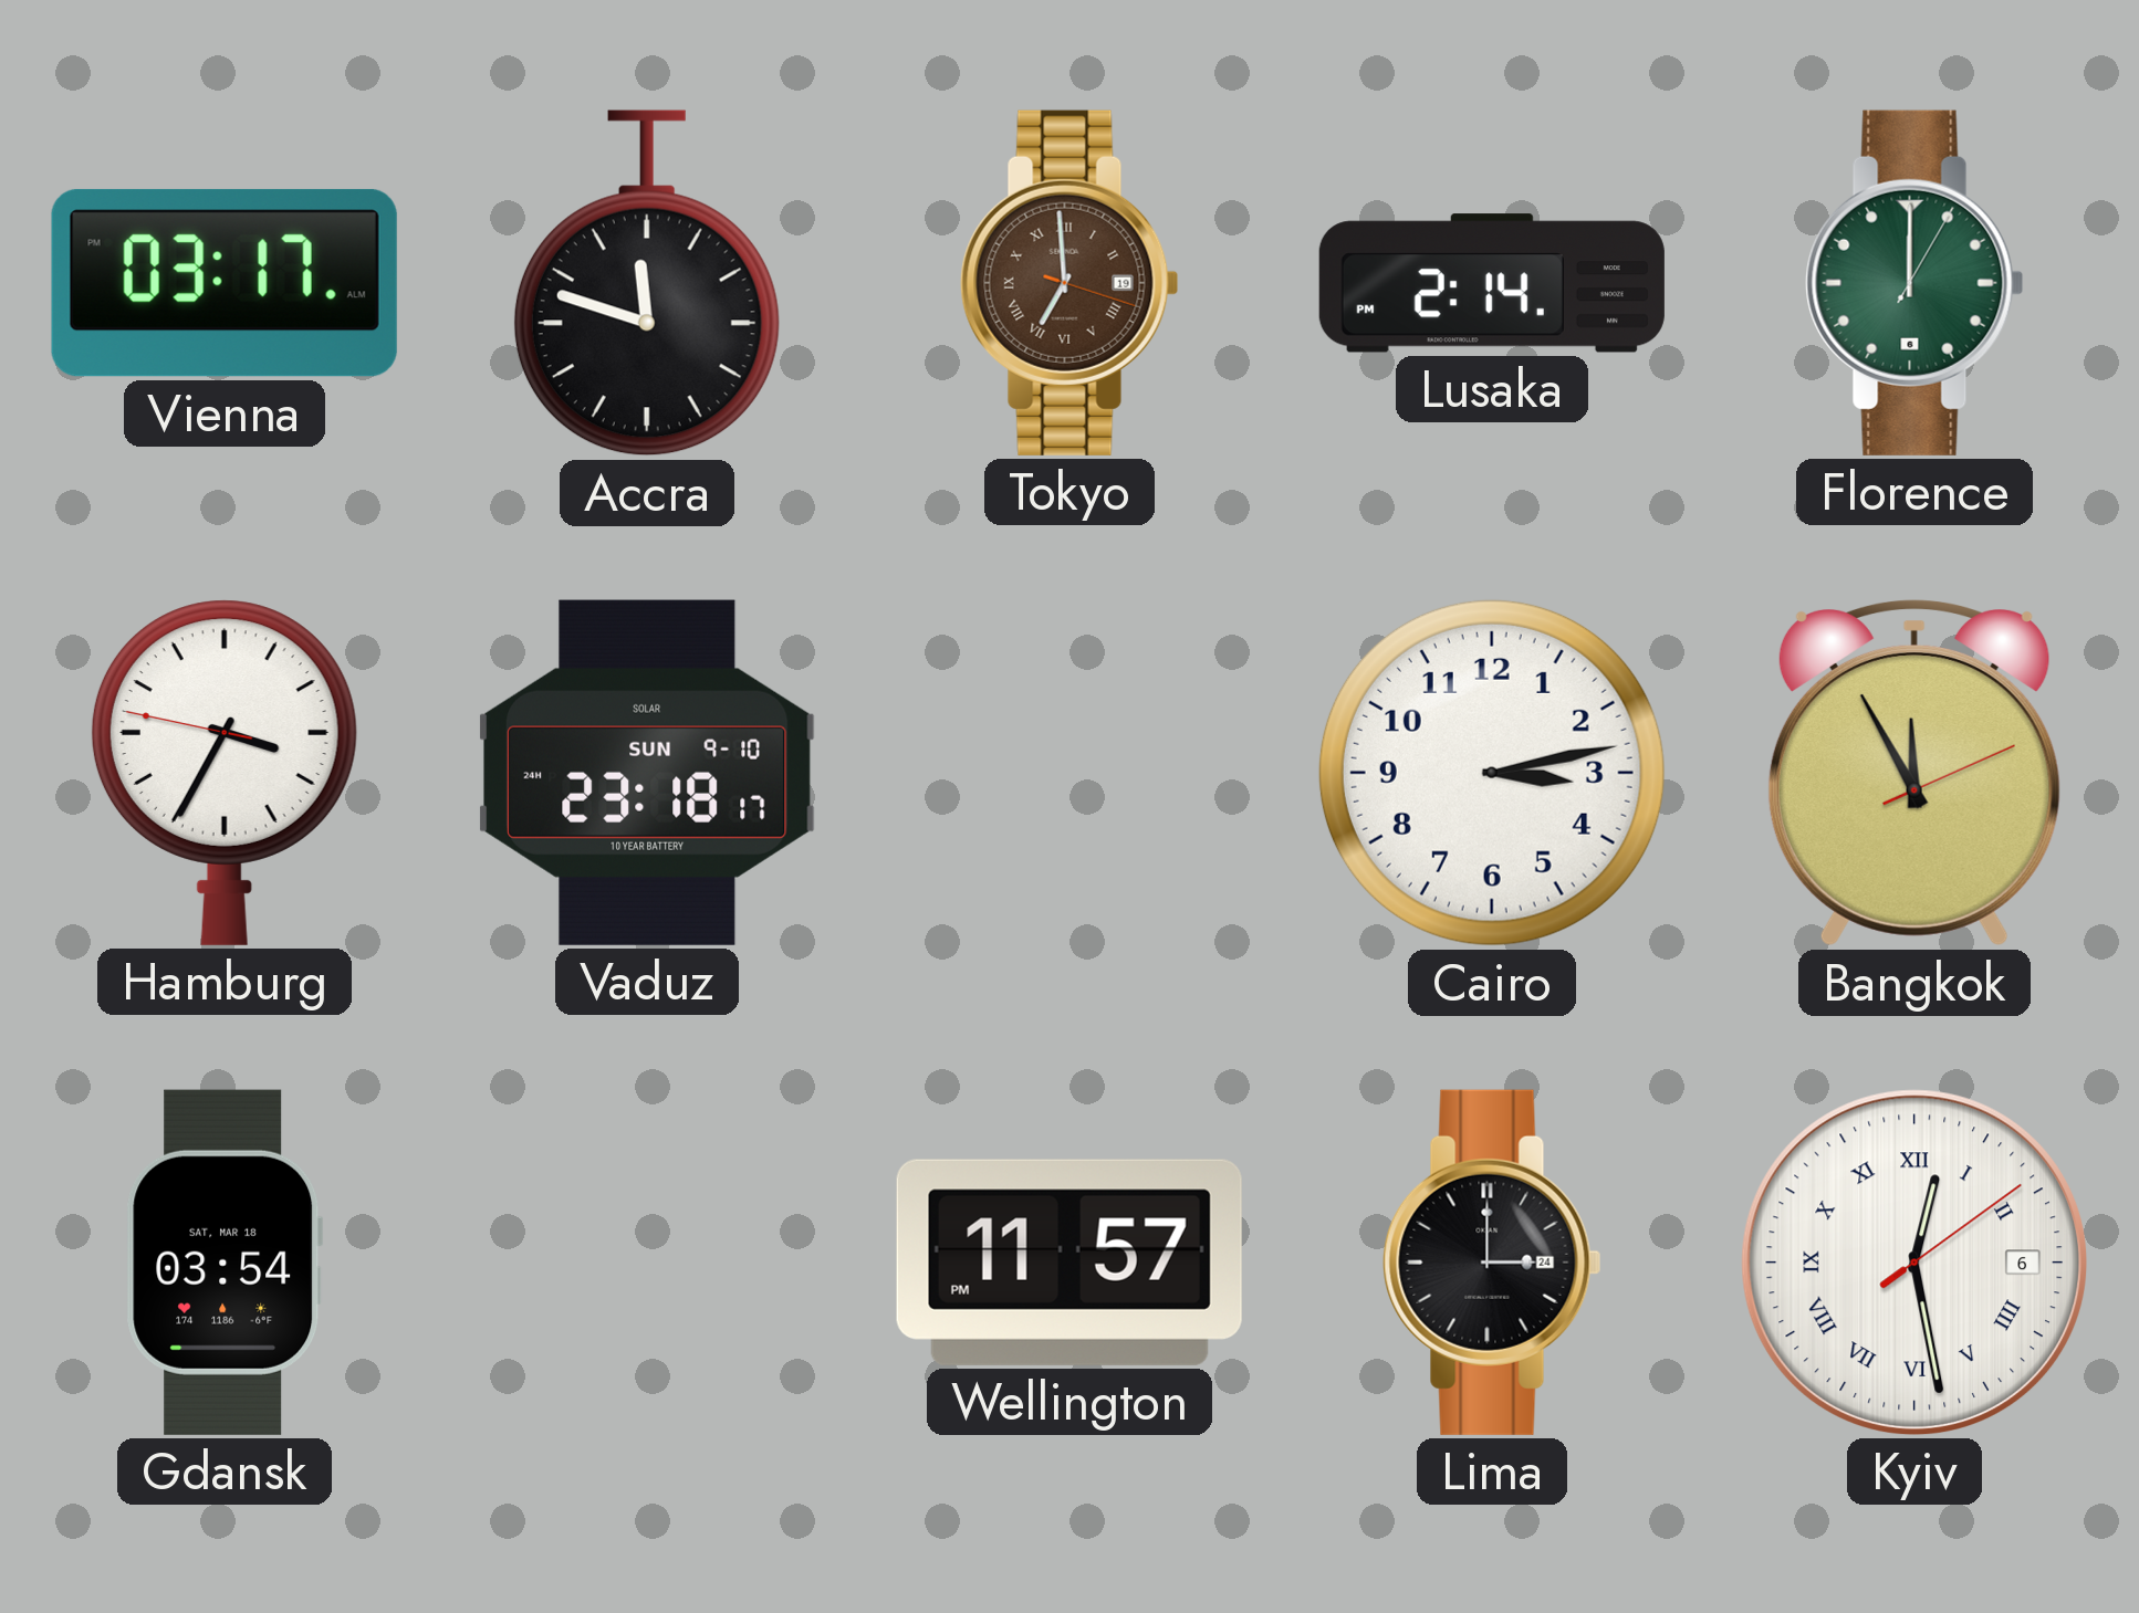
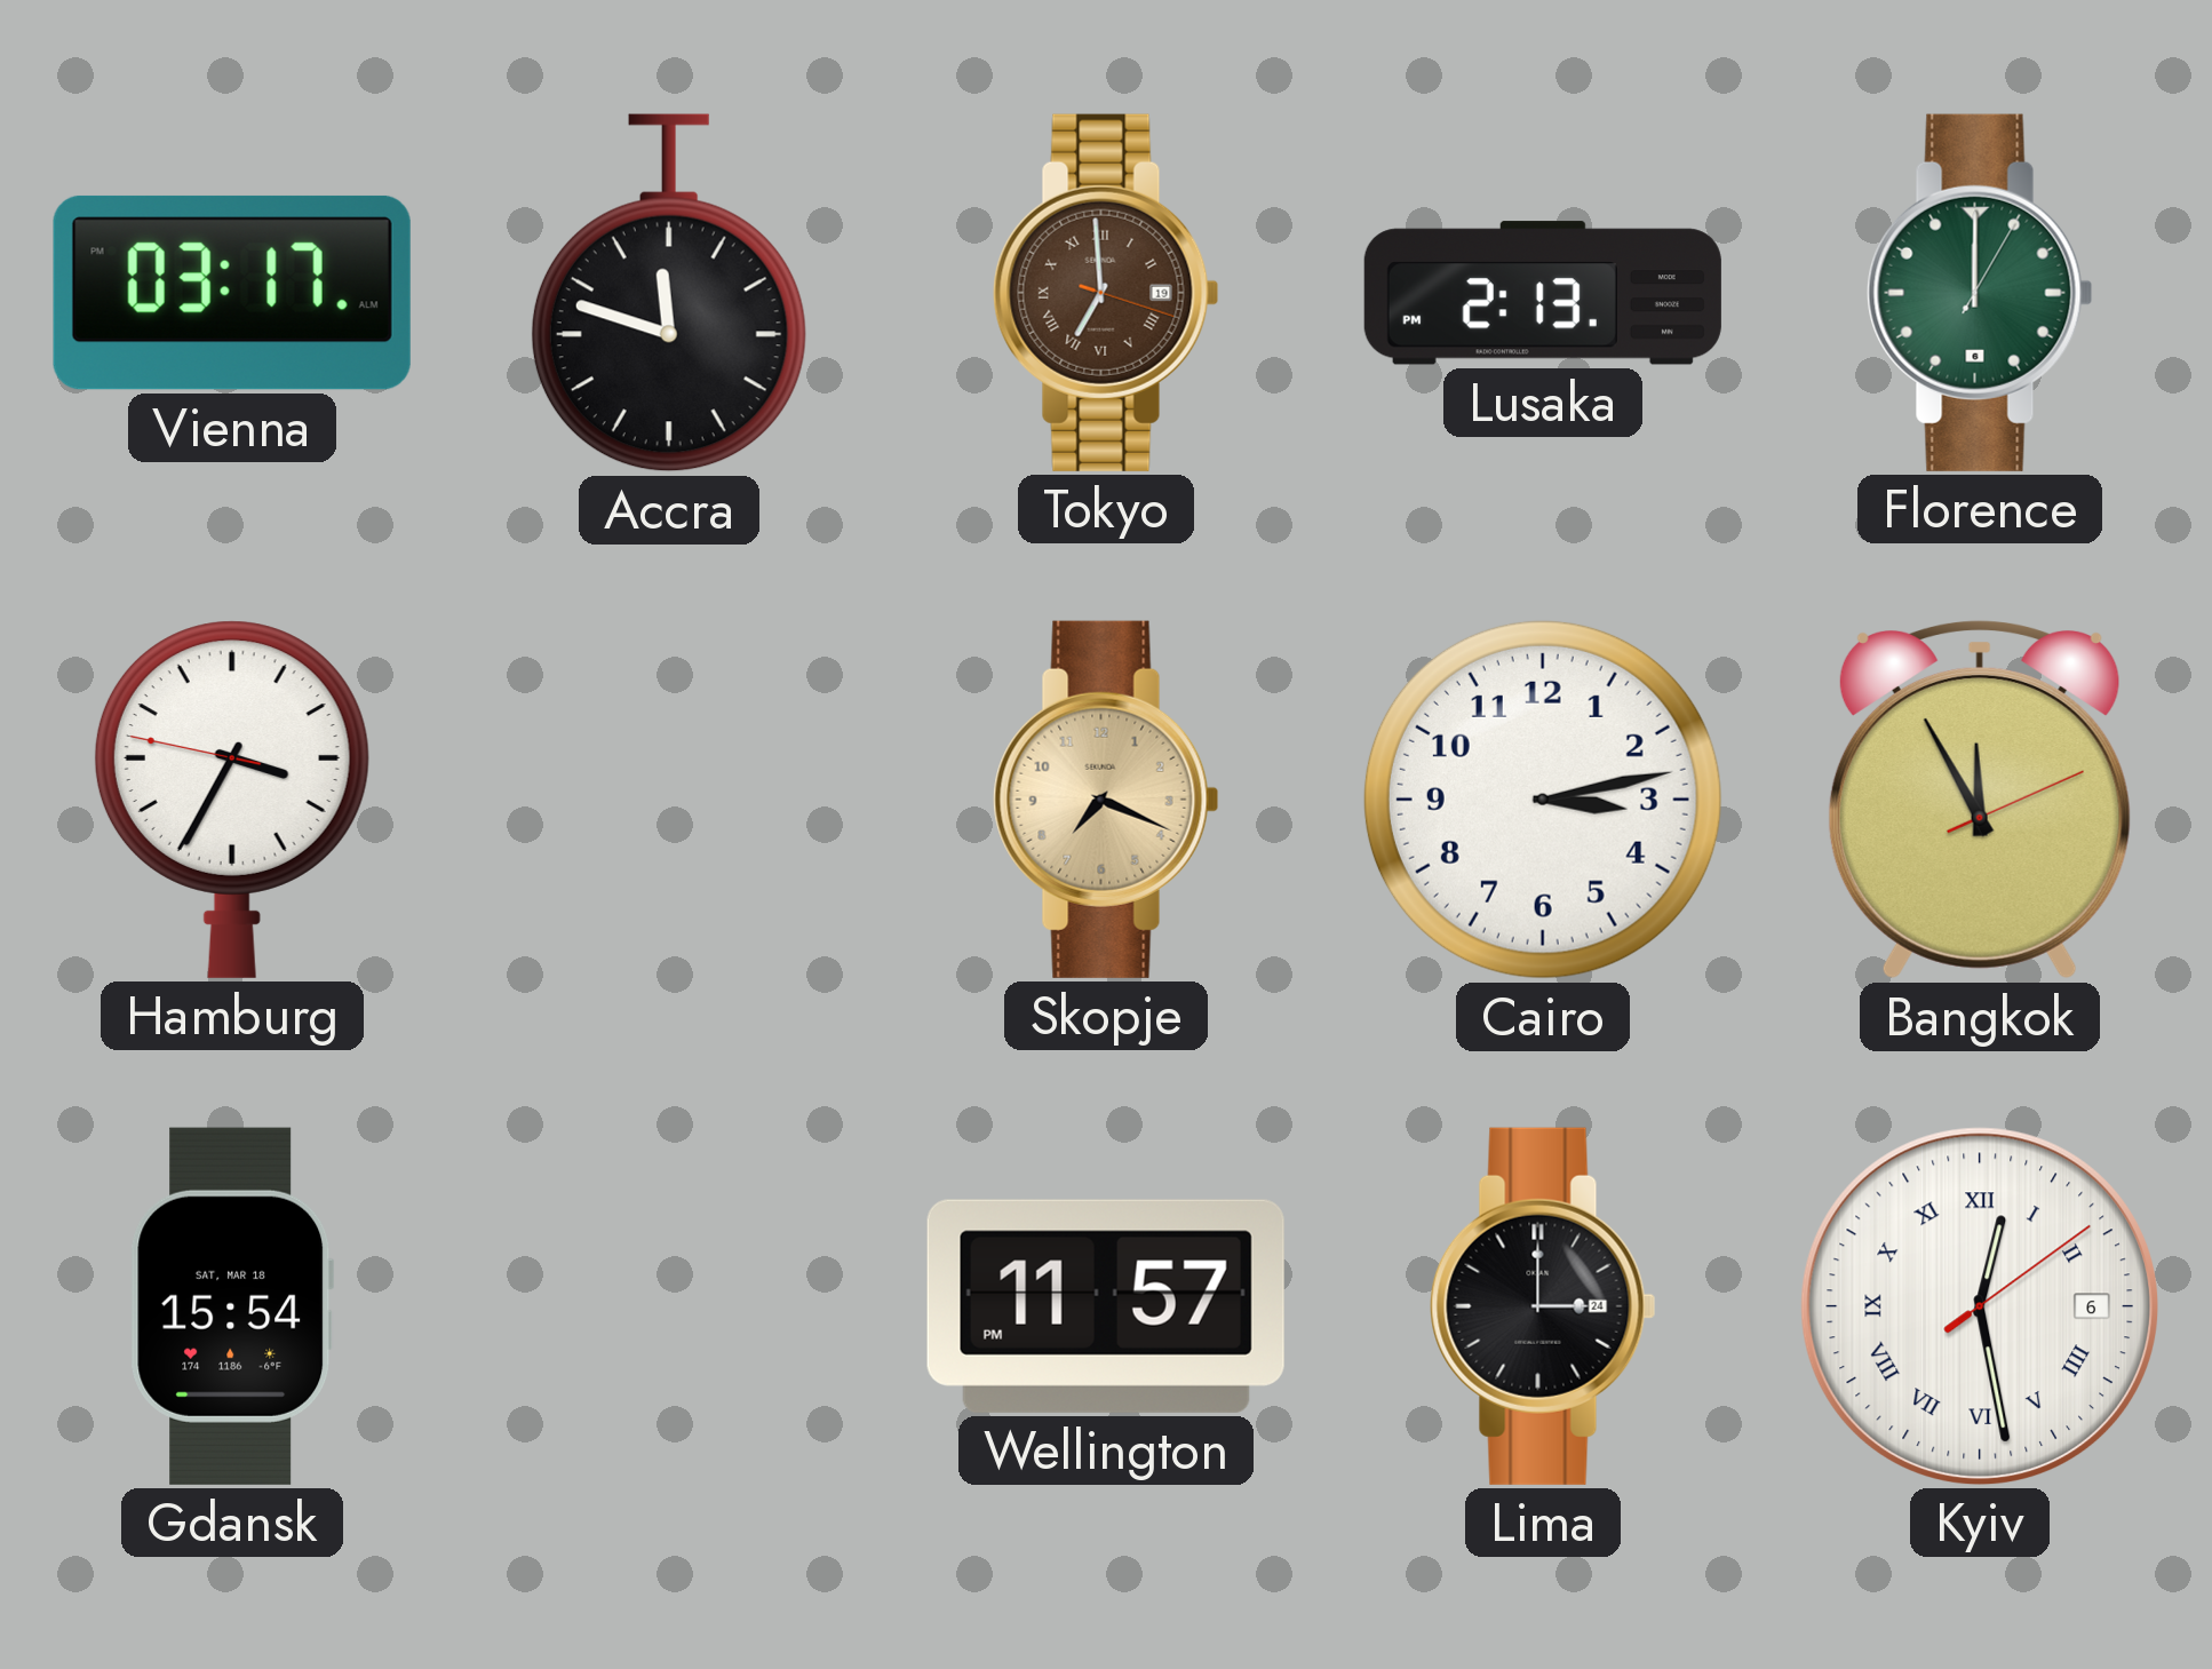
Lusaka: 2:14 -> 2:13
Vaduz: 23:18 -> none
Skopje: none -> 7:19
Gdansk: 03:54 -> 15:54
